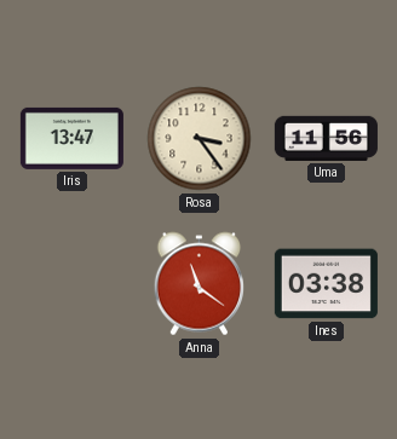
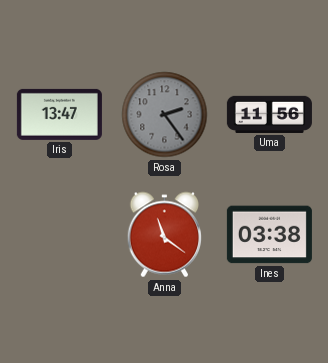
Rosa: 3:24 -> 2:24
Rosa dial: cream -> grey
